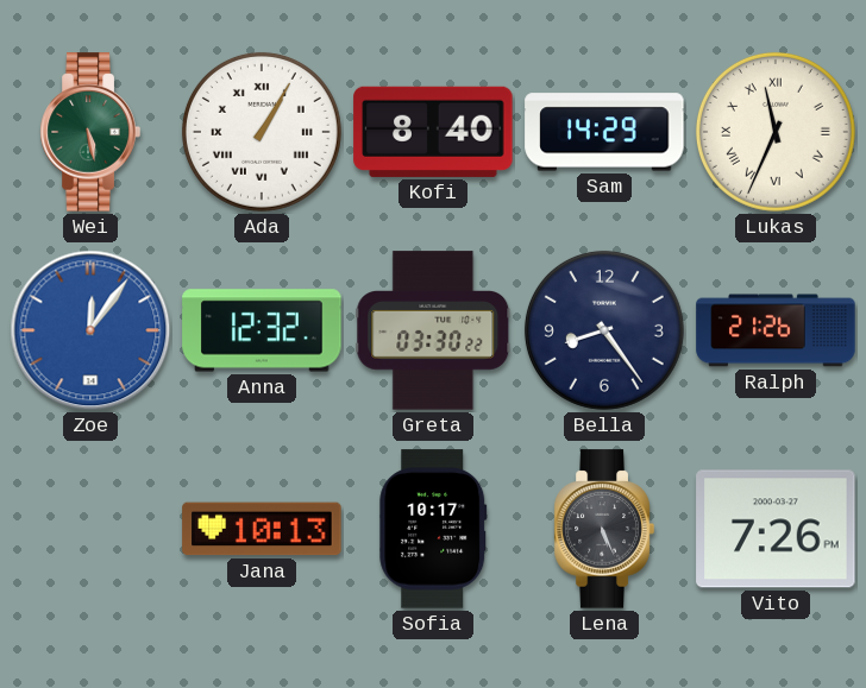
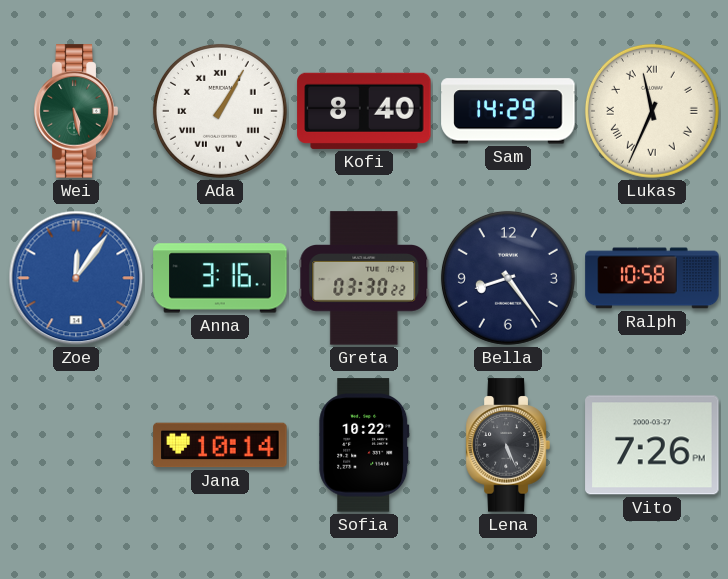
Anna: 12:32 -> 3:16
Ralph: 21:26 -> 10:58
Jana: 10:13 -> 10:14
Sofia: 10:17 -> 10:22
